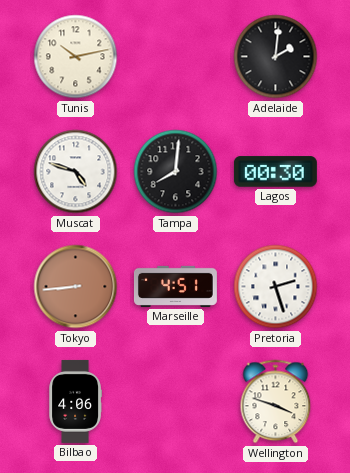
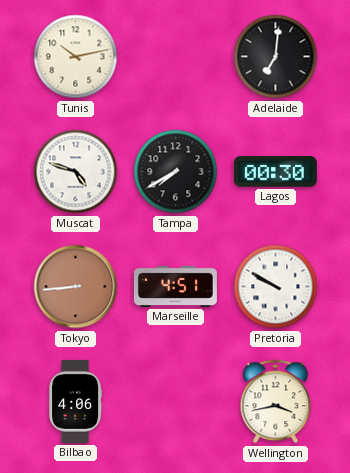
Adelaide: 2:01 -> 7:01
Tampa: 8:01 -> 7:40
Pretoria: 2:27 -> 9:50
Wellington: 3:48 -> 3:43
